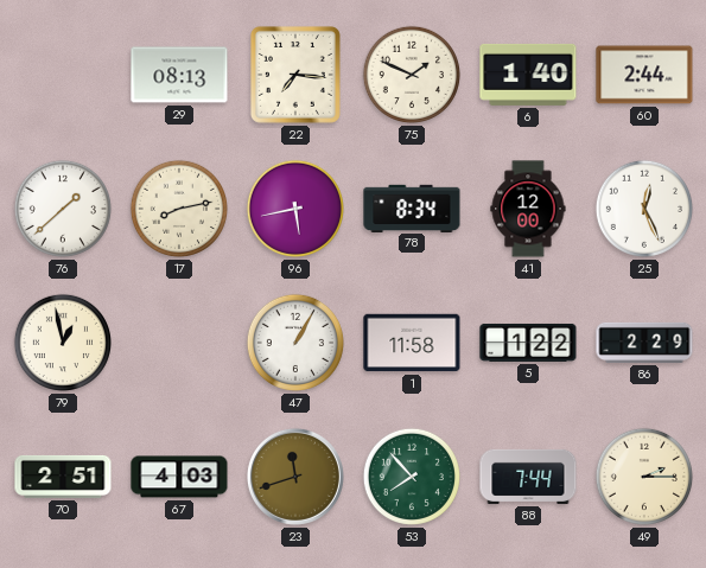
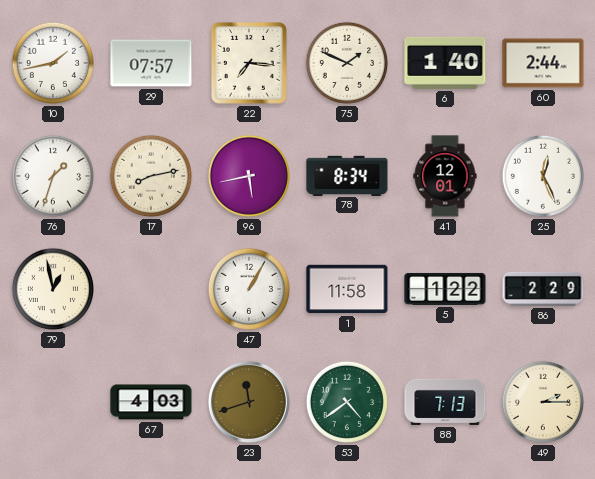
10: none -> 1:43
29: 08:13 -> 07:57
76: 1:38 -> 1:33
41: 12:00 -> 12:01
70: 2:51 -> none
53: 7:53 -> 4:39
88: 7:44 -> 7:13
